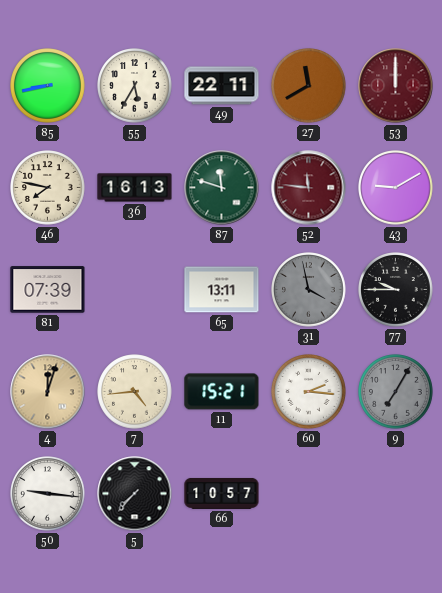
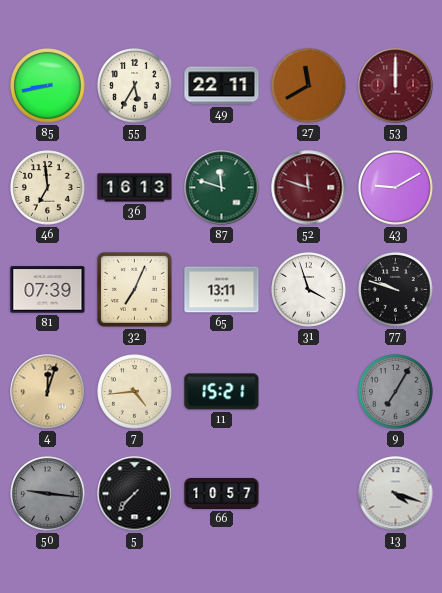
46: 7:47 -> 6:59
52: 11:46 -> 11:48
32: none -> 7:04
31: 3:58 -> 3:57
31 dial: grey -> white
77: 9:45 -> 9:48
60: 2:16 -> none
50 dial: white -> grey
13: none -> 4:18
